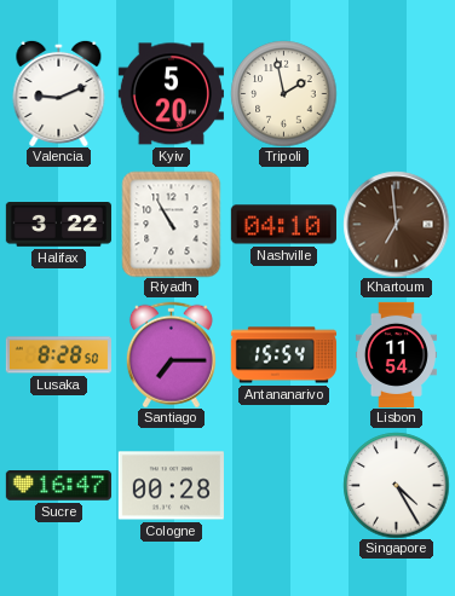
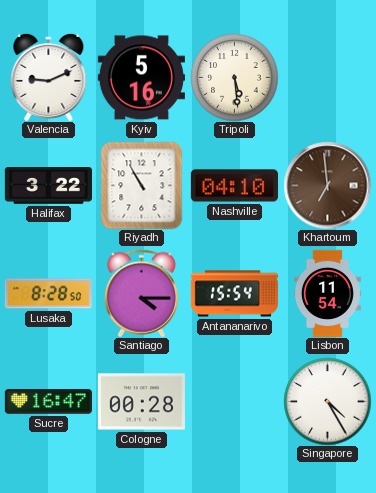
Kyiv: 5:20 -> 5:16
Tripoli: 1:58 -> 5:29
Santiago: 7:15 -> 4:15
